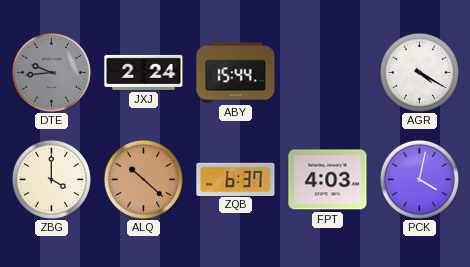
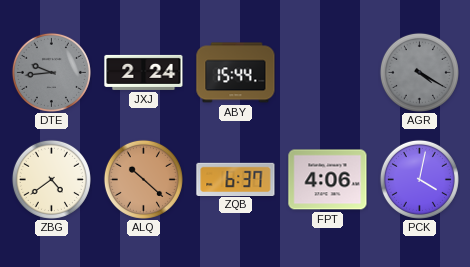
AGR dial: white -> grey
ZBG: 4:00 -> 4:39
FPT: 4:03 -> 4:06
